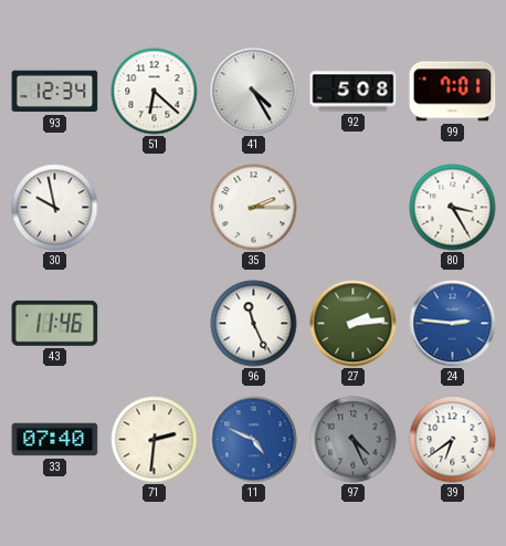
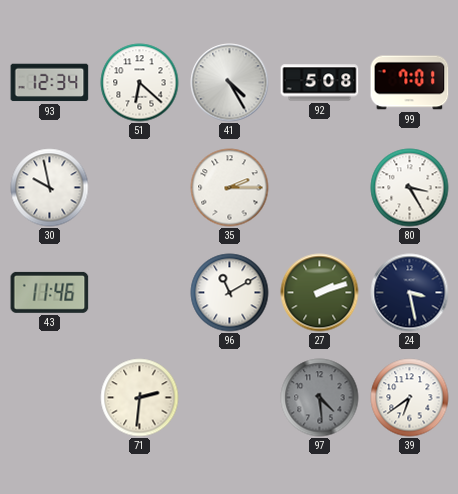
96: 11:26 -> 11:10
27: 2:14 -> 2:12
24: 2:46 -> 3:28
24 dial: blue -> navy
33: 07:40 -> none
11: 4:49 -> none
97: 4:26 -> 4:29
